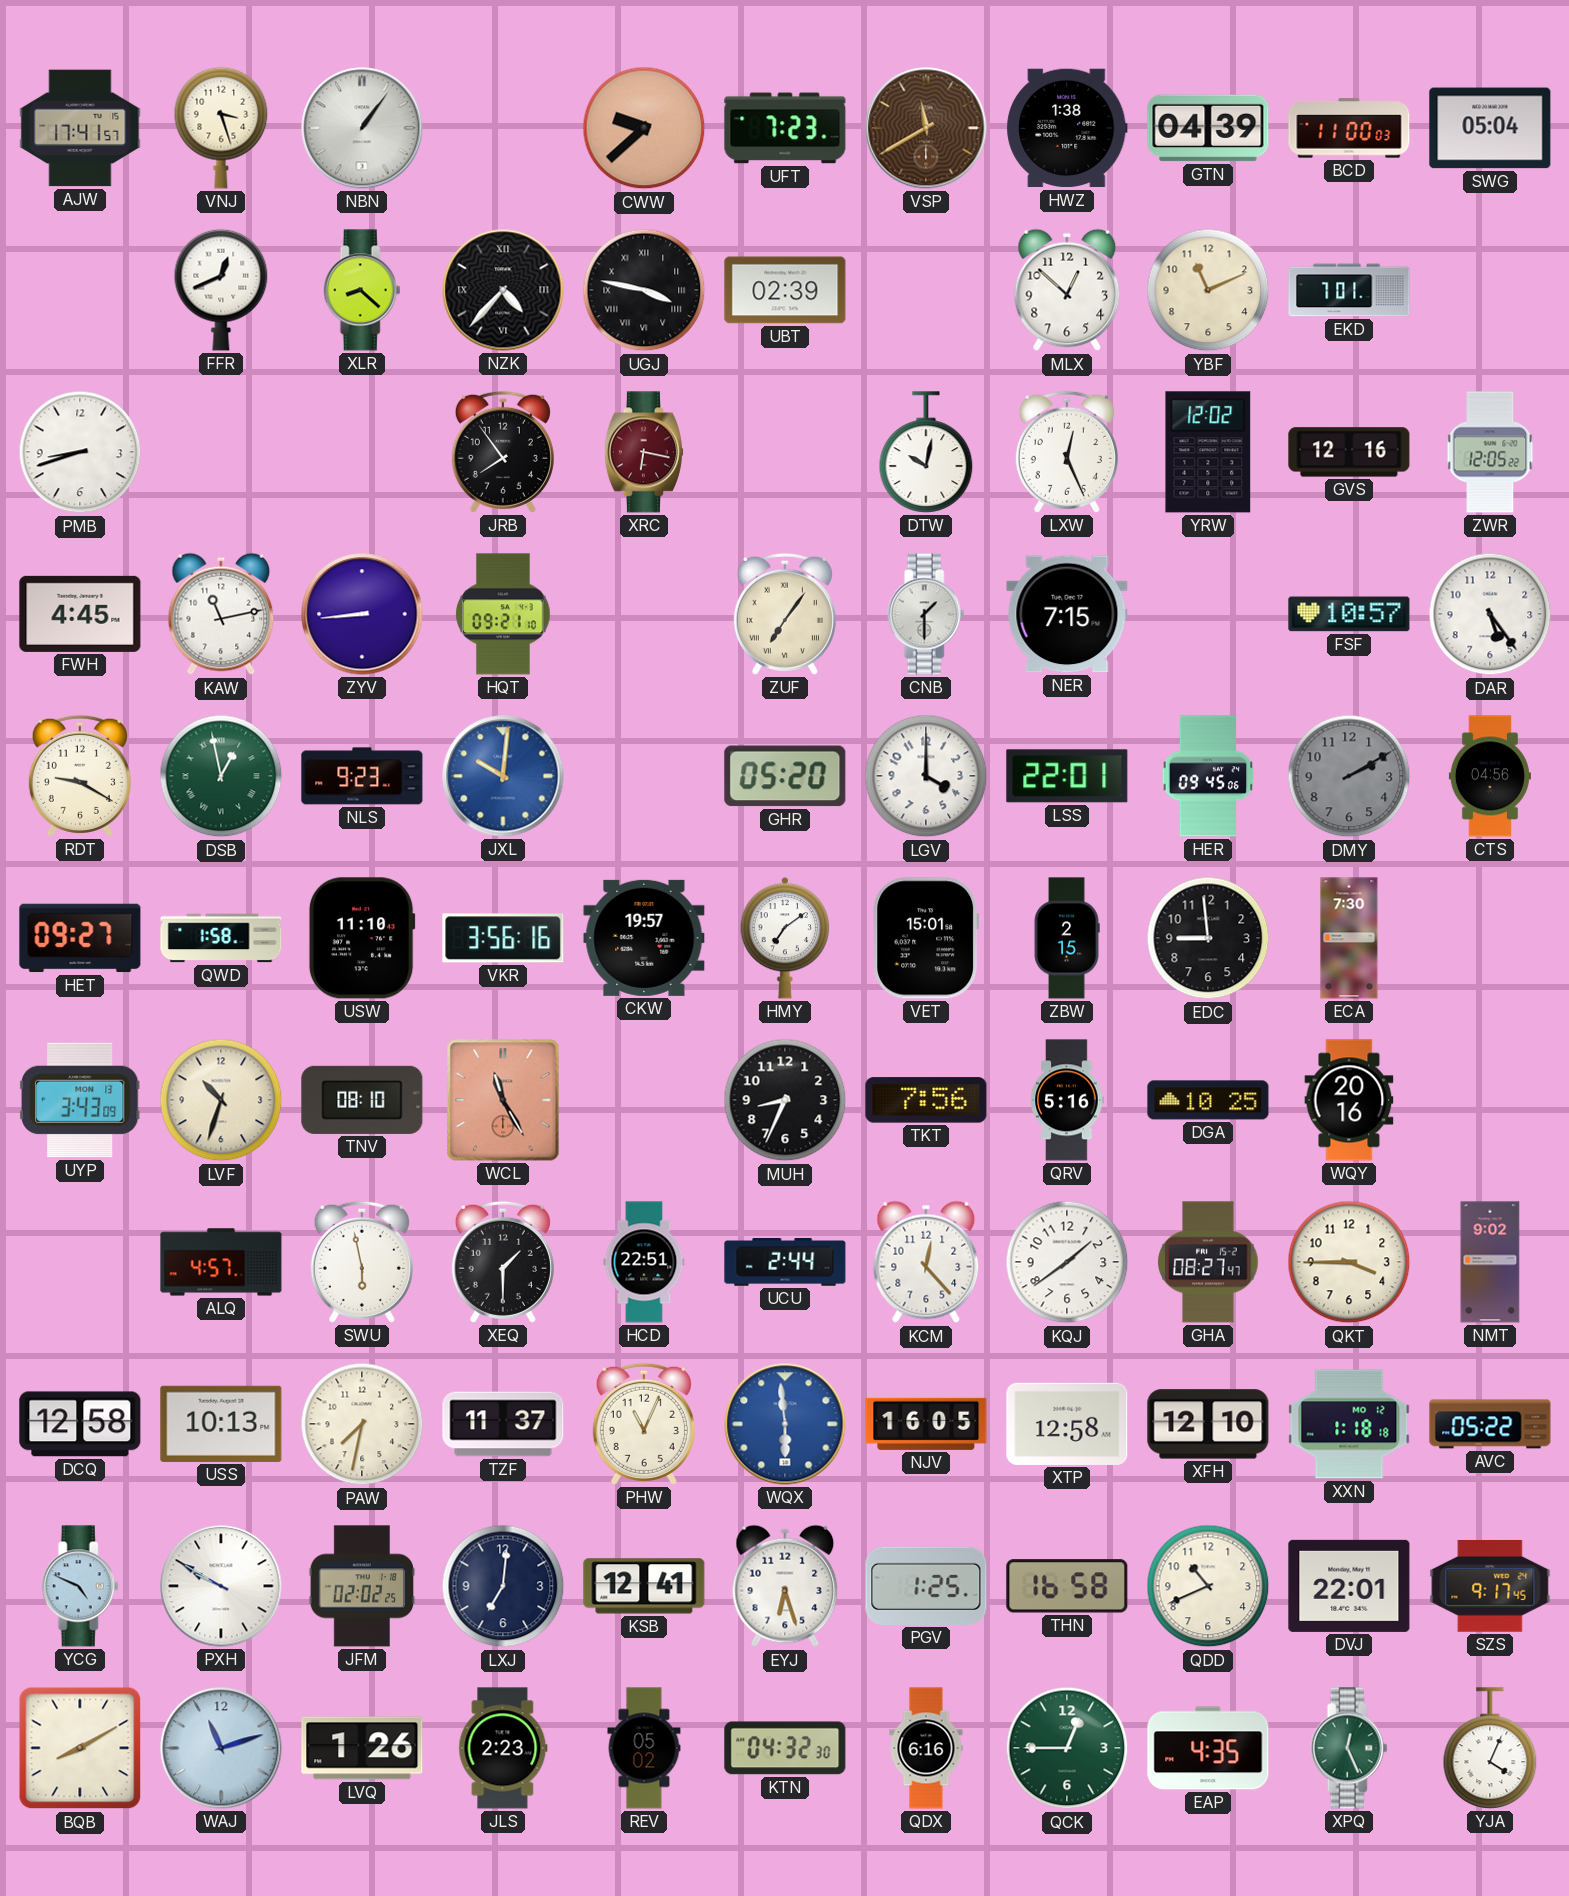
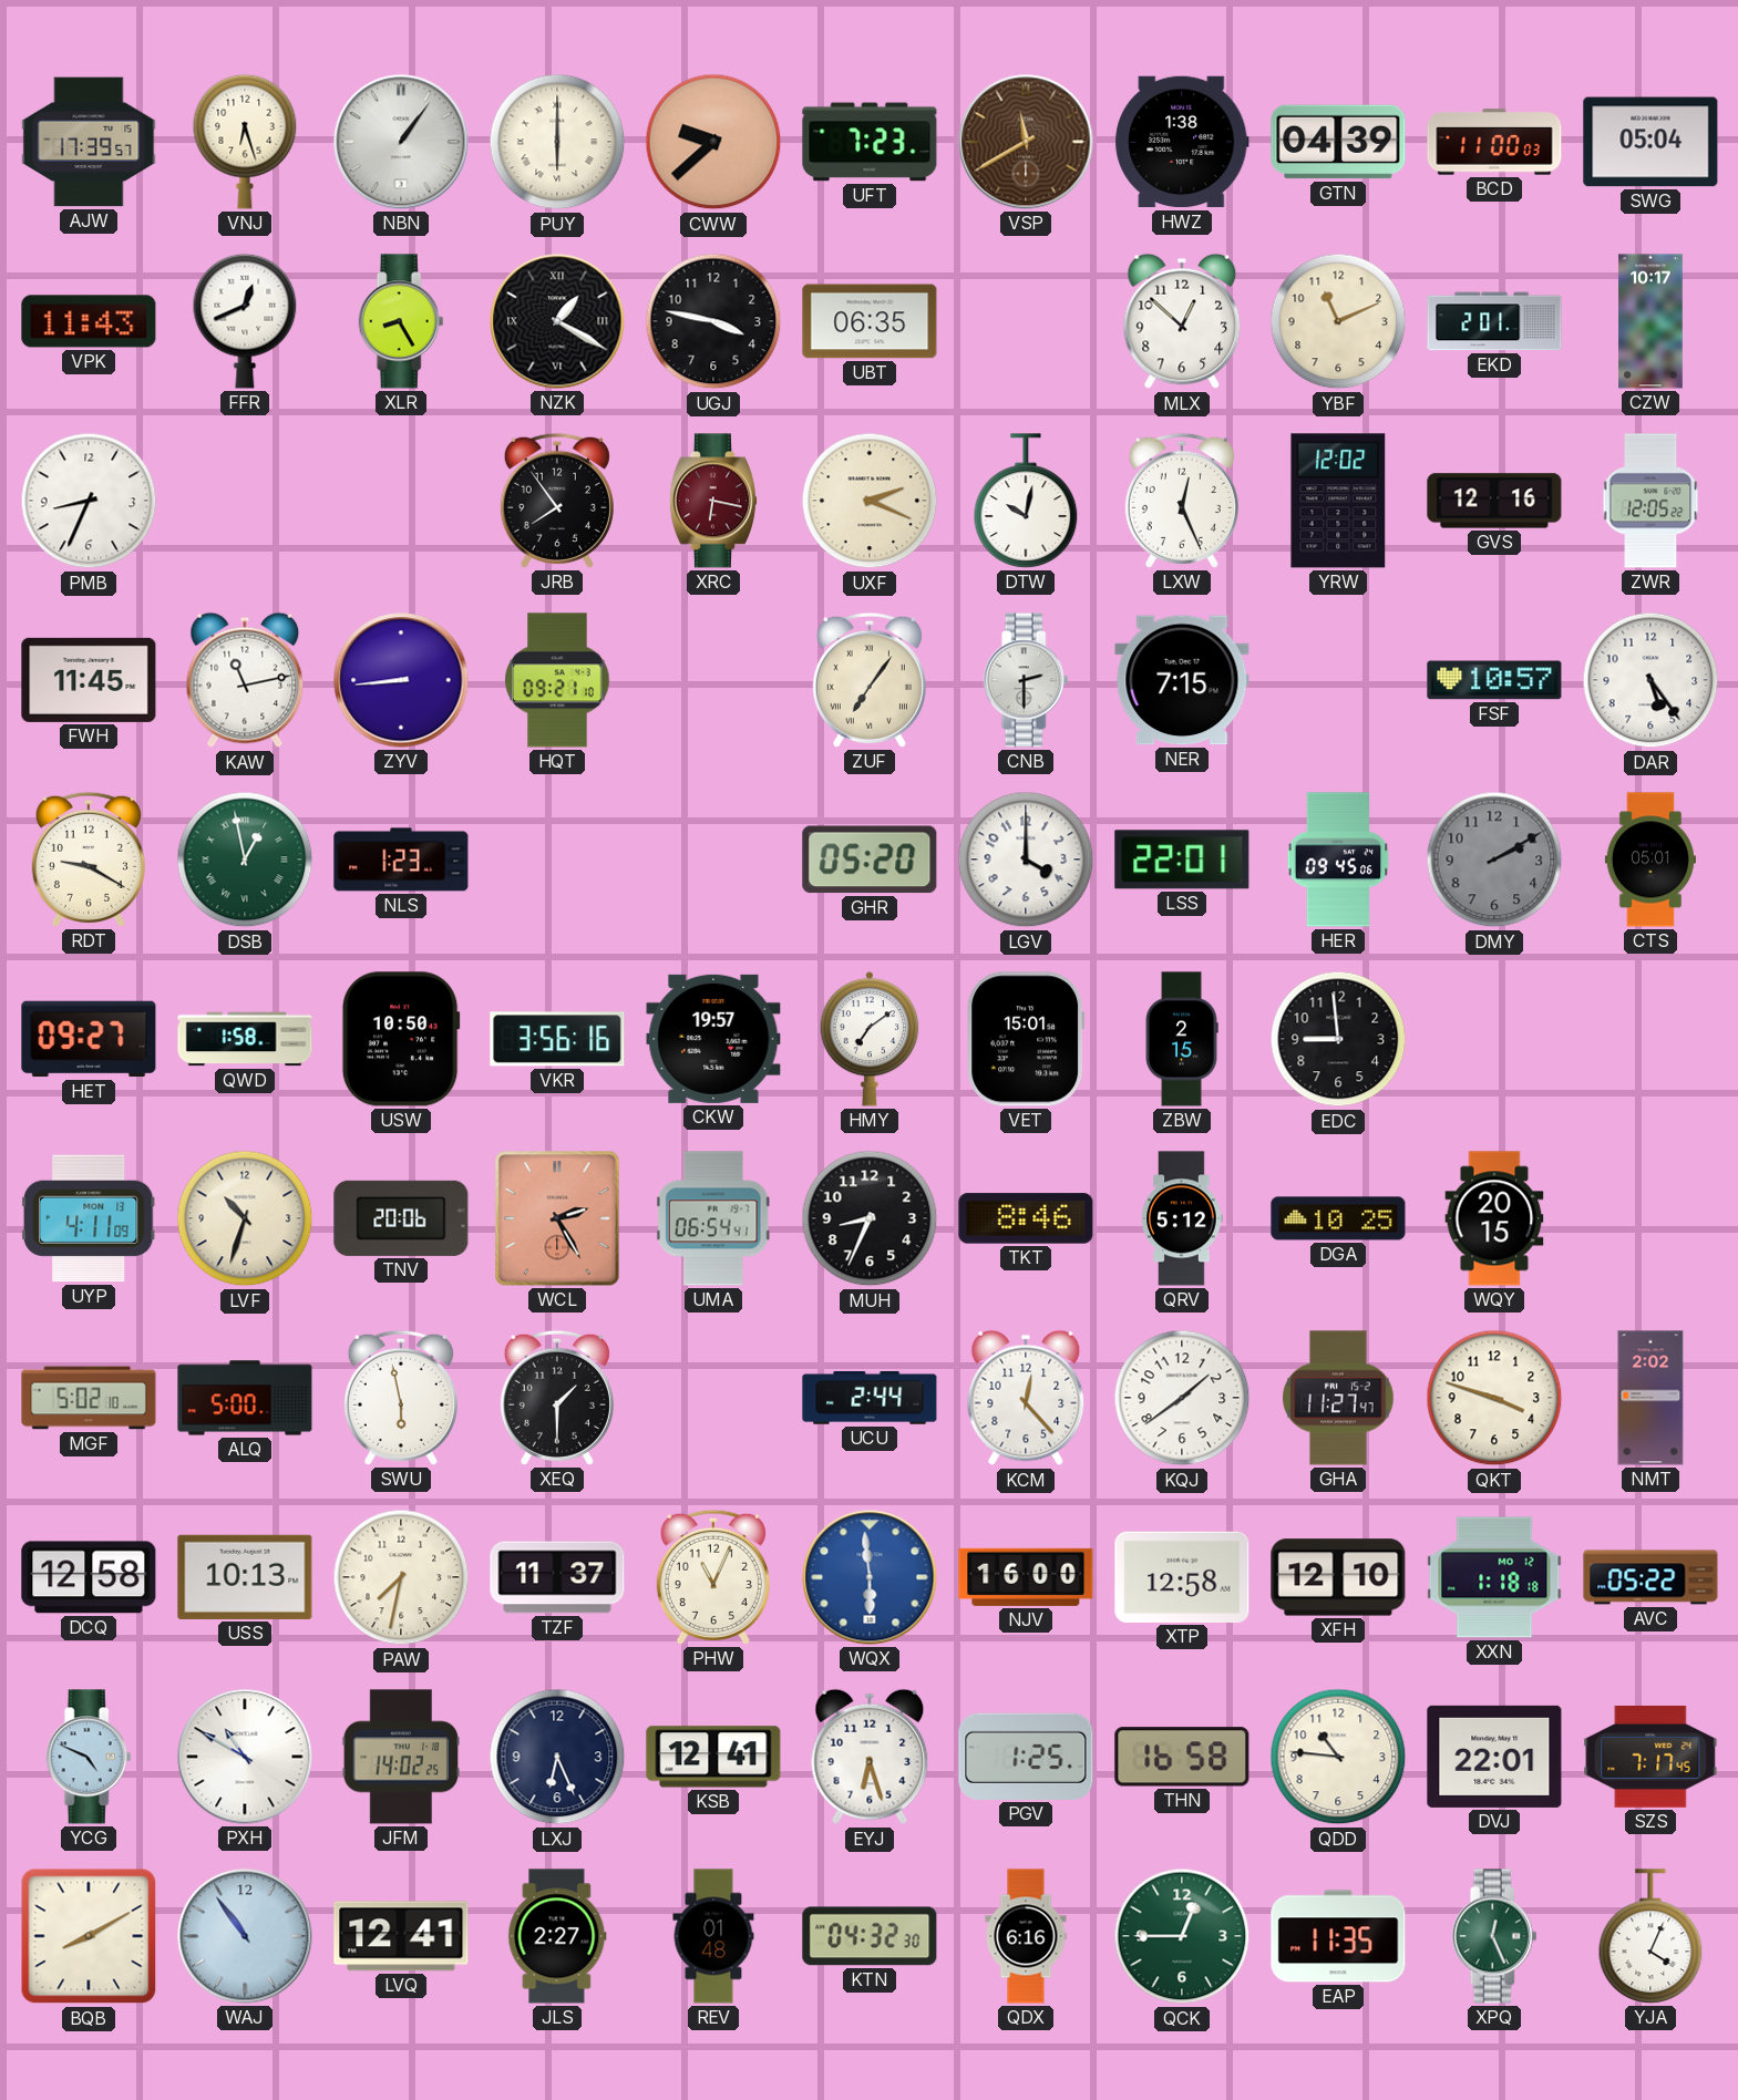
AJW: 17:41 -> 17:39
VNJ: 3:27 -> 6:27
PUY: none -> 6:00
VPK: none -> 11:43
XLR: 8:22 -> 8:25
NZK: 4:37 -> 1:20
UGJ numerals: Roman -> Arabic
UBT: 02:39 -> 06:35
EKD: 7:01 -> 2:01
CZW: none -> 10:17
PMB: 8:42 -> 8:34
UXF: none -> 2:19
FWH: 4:45 -> 11:45
CNB: 1:30 -> 2:30
NLS: 9:23 -> 1:23
JXL: 10:01 -> none
CTS: 04:56 -> 05:01
USW: 11:10 -> 10:50
ECA: 7:30 -> none
UYP: 3:43 -> 4:11
TNV: 08:10 -> 20:06
WCL: 11:25 -> 2:25
UMA: none -> 06:54
TKT: 7:56 -> 8:46
QRV: 5:16 -> 5:12
WQY: 20:16 -> 20:15
MGF: none -> 5:02
ALQ: 4:57 -> 5:00
HCD: 22:51 -> none
GHA: 08:27 -> 11:27
QKT: 3:45 -> 3:48
NMT: 9:02 -> 2:02
NJV: 16:05 -> 16:00
PXH: 9:50 -> 10:50
JFM: 02:02 -> 14:02
LXJ: 7:01 -> 6:26
QDD: 10:41 -> 10:46
SZS: 9:17 -> 7:17
WAJ: 11:12 -> 10:54
LVQ: 1:26 -> 12:41
JLS: 2:23 -> 2:27
REV: 05:02 -> 01:48
EAP: 4:35 -> 11:35
